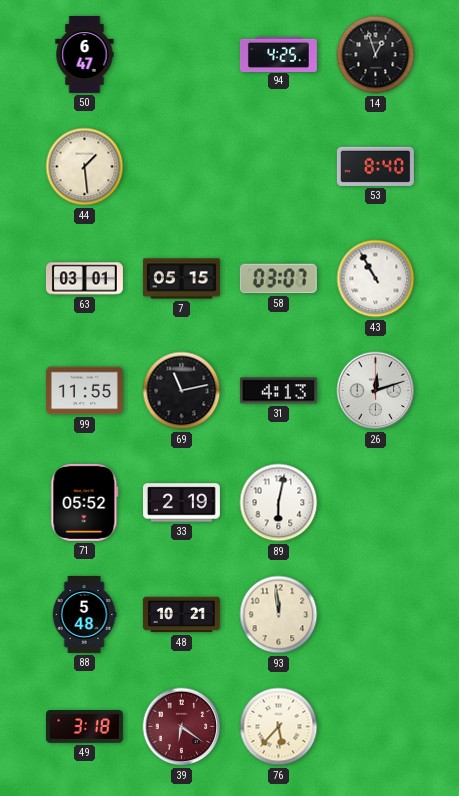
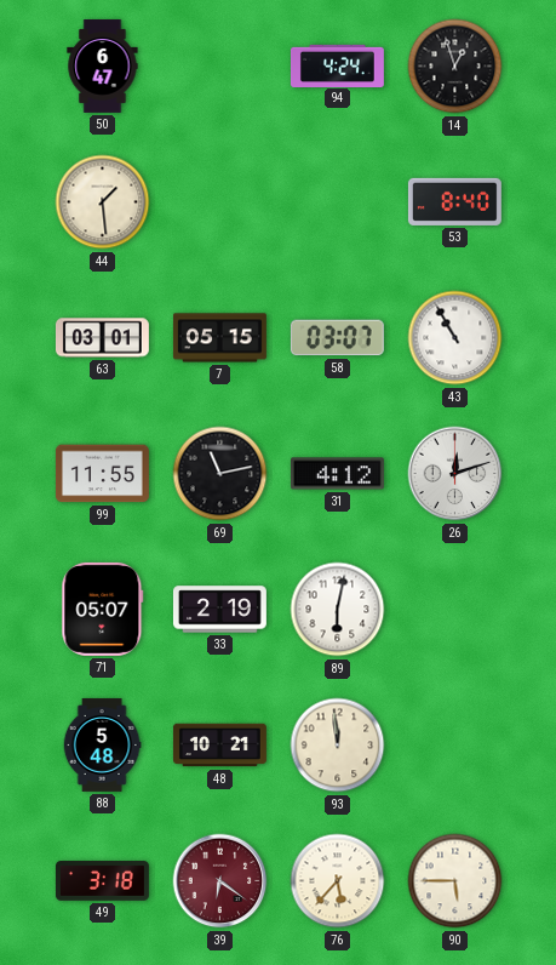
94: 4:25 -> 4:24
31: 4:13 -> 4:12
71: 05:52 -> 05:07
90: none -> 5:45
